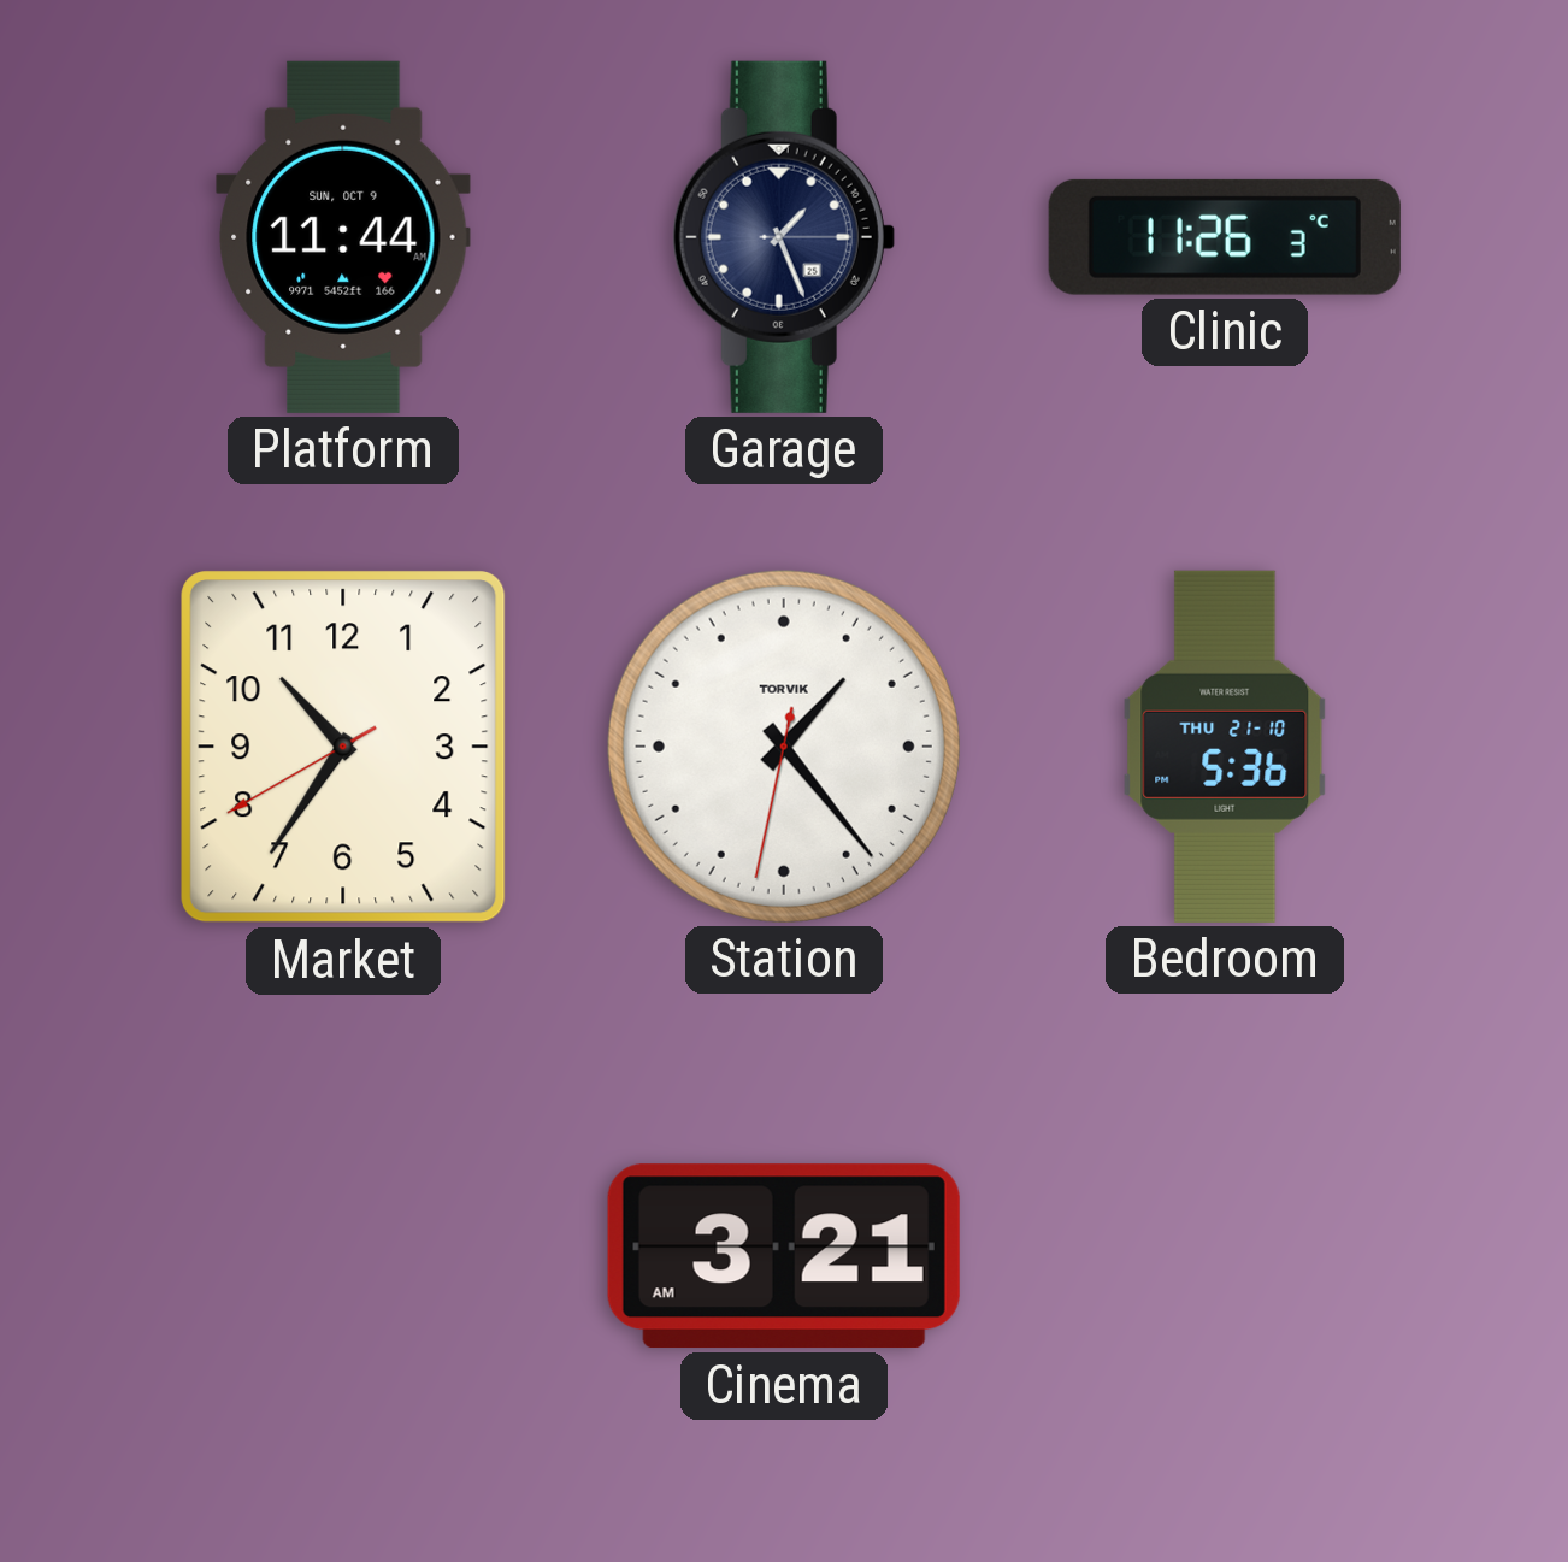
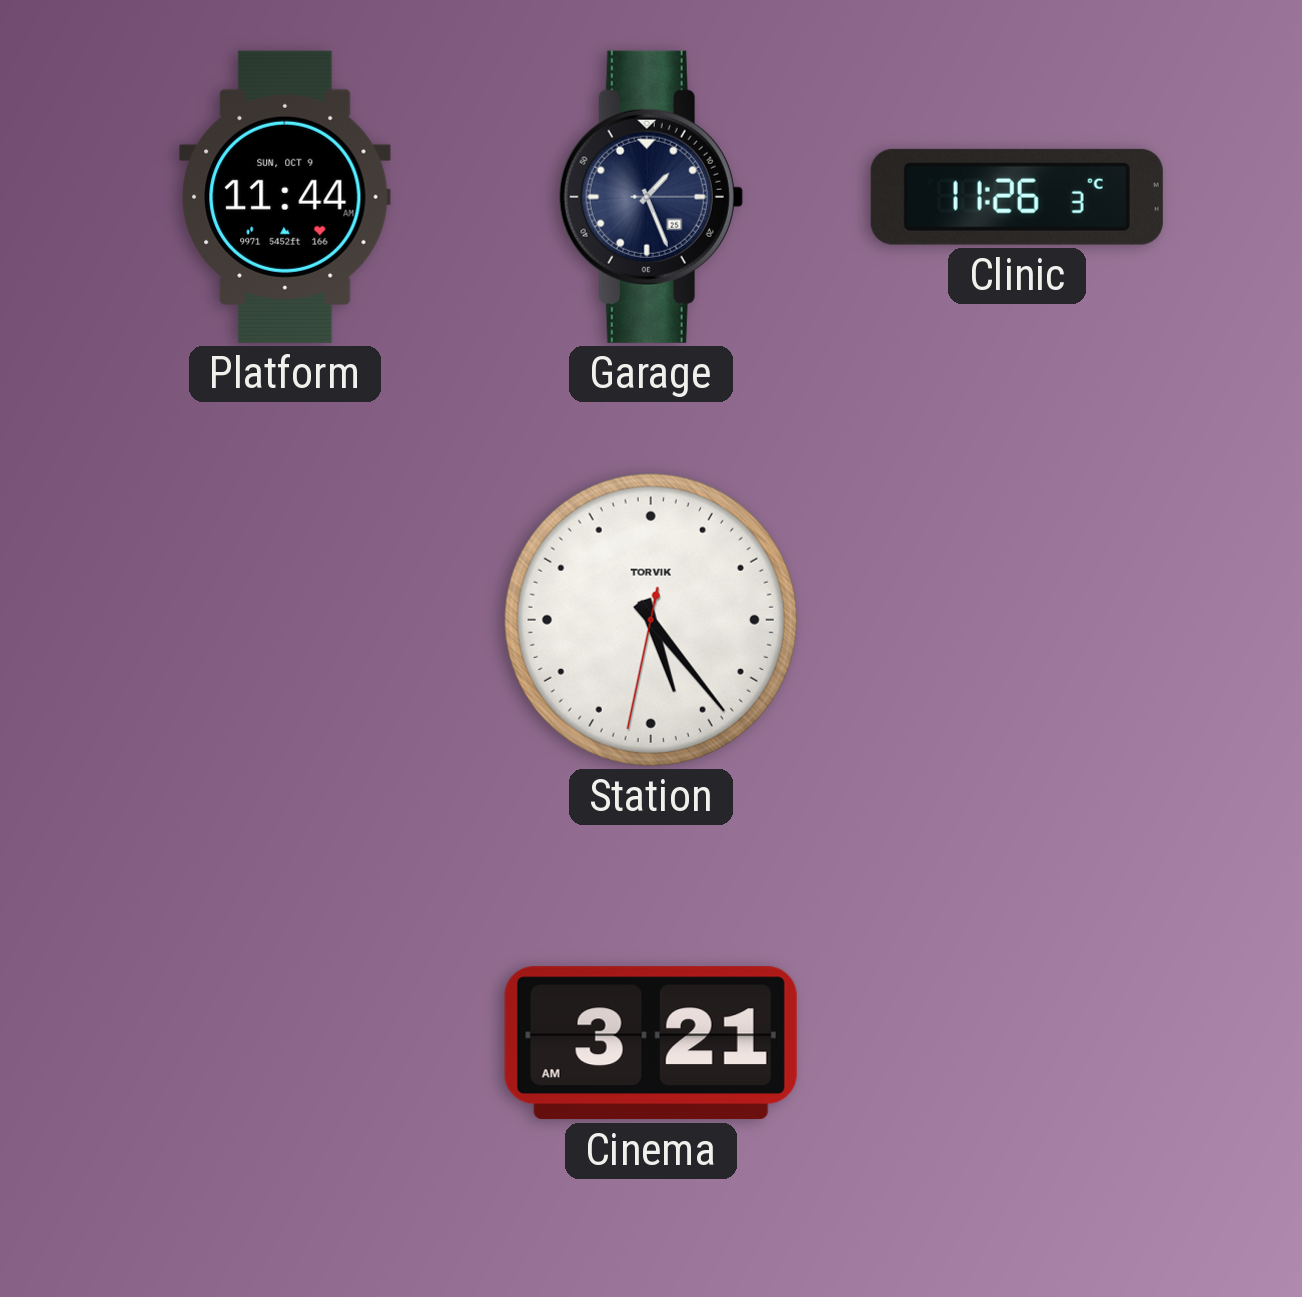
Market: 10:35 -> none
Station: 1:23 -> 5:23
Bedroom: 5:36 -> none
